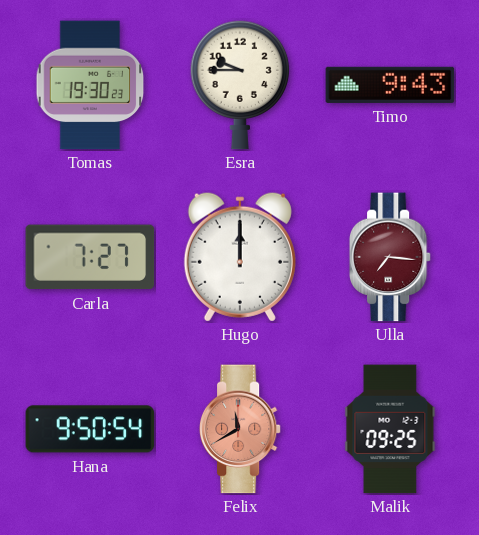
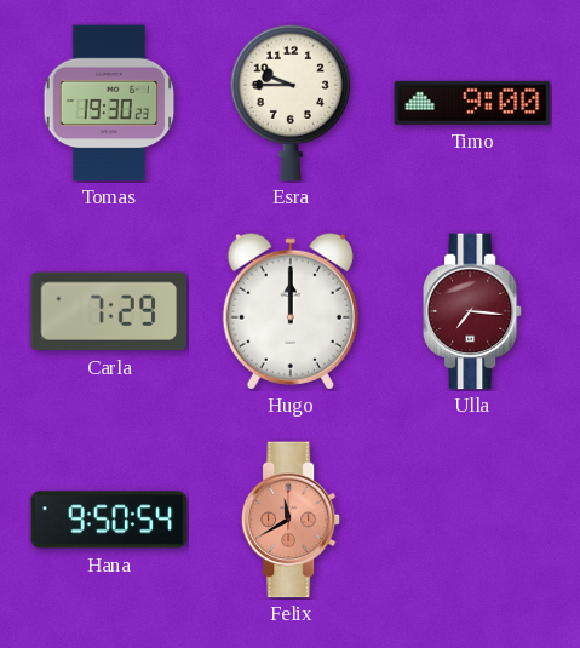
Timo: 9:43 -> 9:00
Carla: 7:27 -> 7:29
Malik: 09:25 -> none
